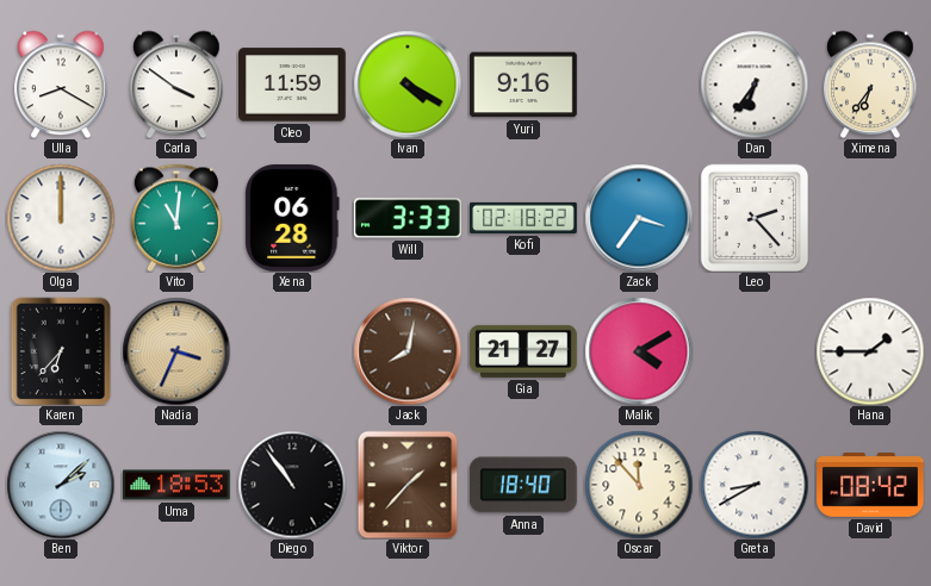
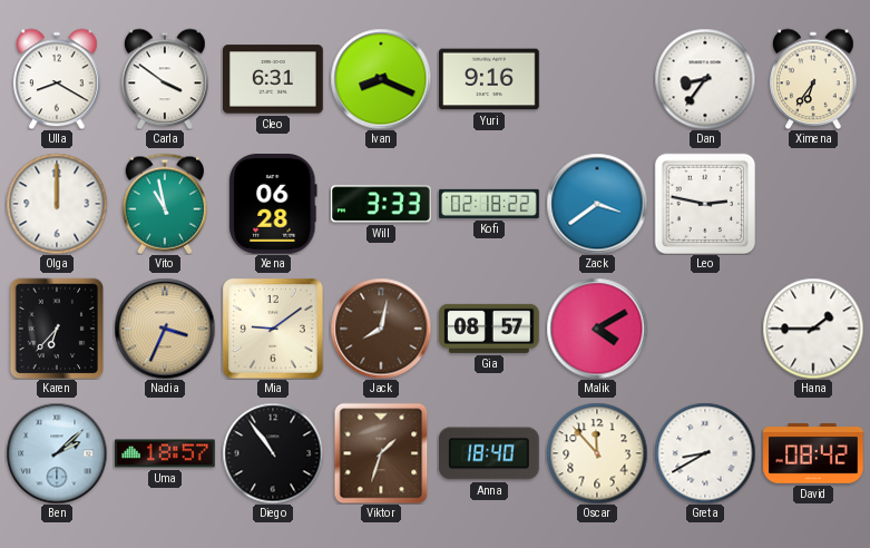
Cleo: 11:59 -> 6:31
Ivan: 4:20 -> 8:19
Dan: 6:36 -> 8:36
Vito: 11:01 -> 10:58
Zack: 3:36 -> 3:39
Leo: 2:23 -> 2:47
Mia: none -> 9:09
Gia: 21:27 -> 08:57
Uma: 18:53 -> 18:57
Viktor: 1:37 -> 1:33
